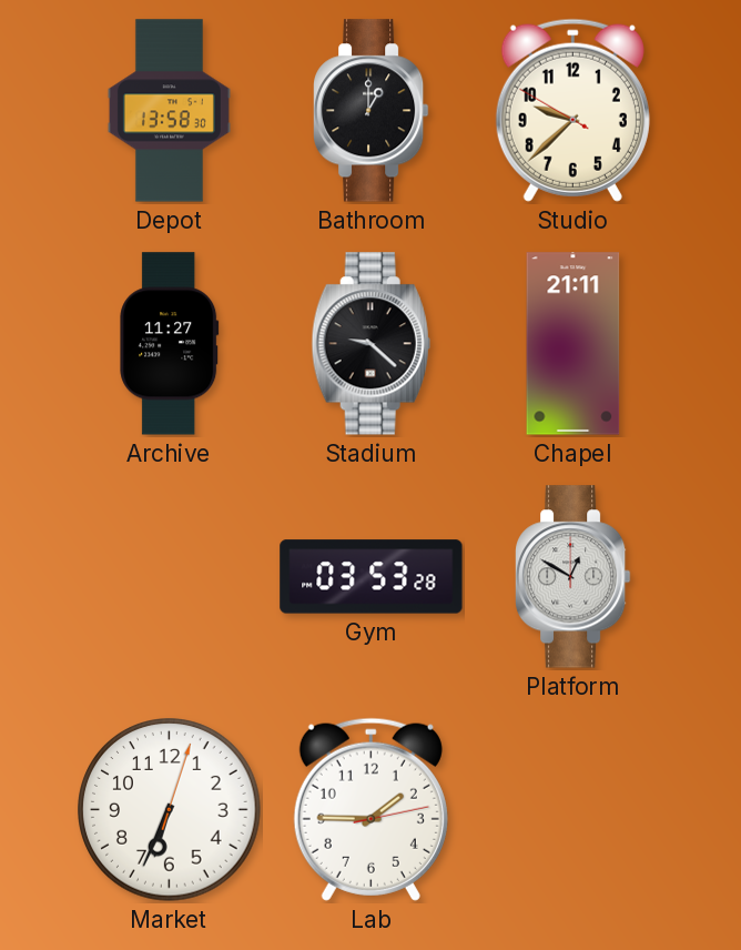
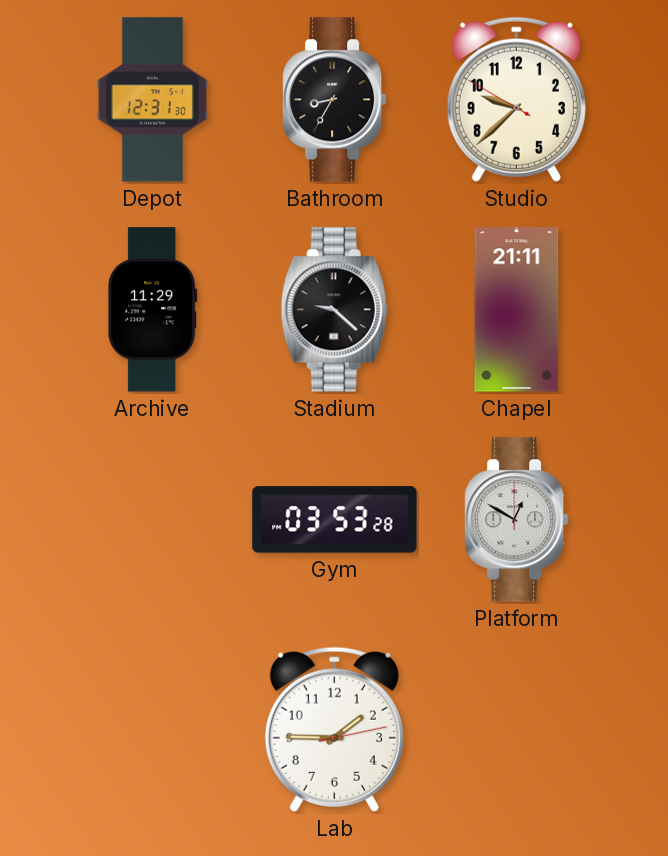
Depot: 13:58 -> 12:31
Bathroom: 1:00 -> 8:35
Archive: 11:27 -> 11:29
Market: 6:34 -> none
